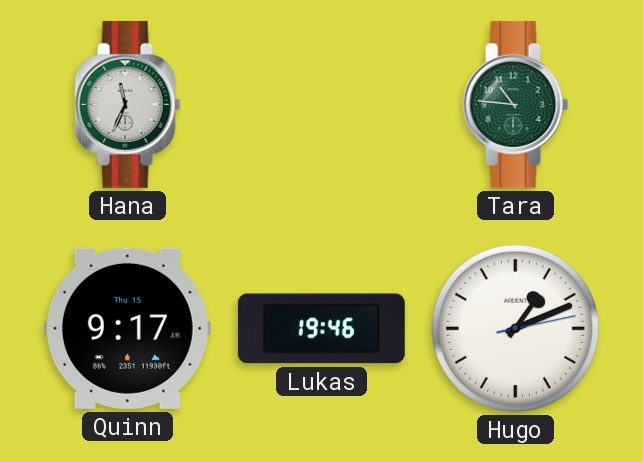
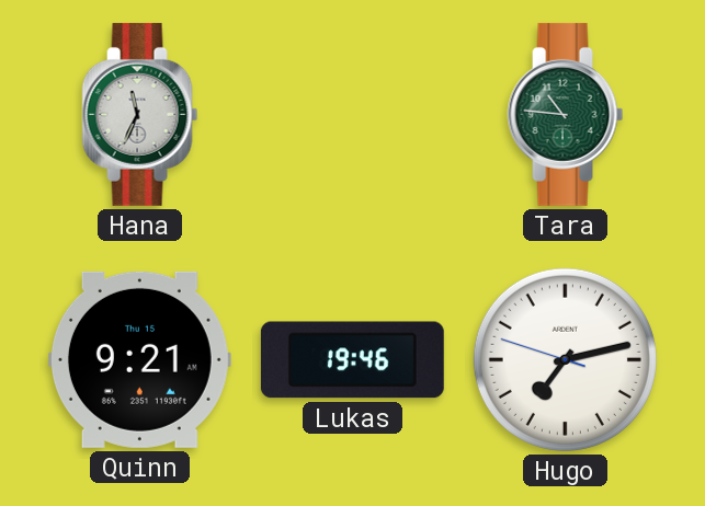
Quinn: 9:17 -> 9:21
Hugo: 1:11 -> 7:12
